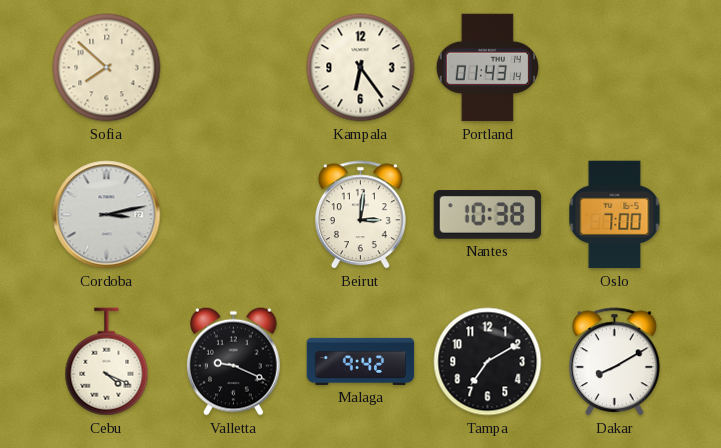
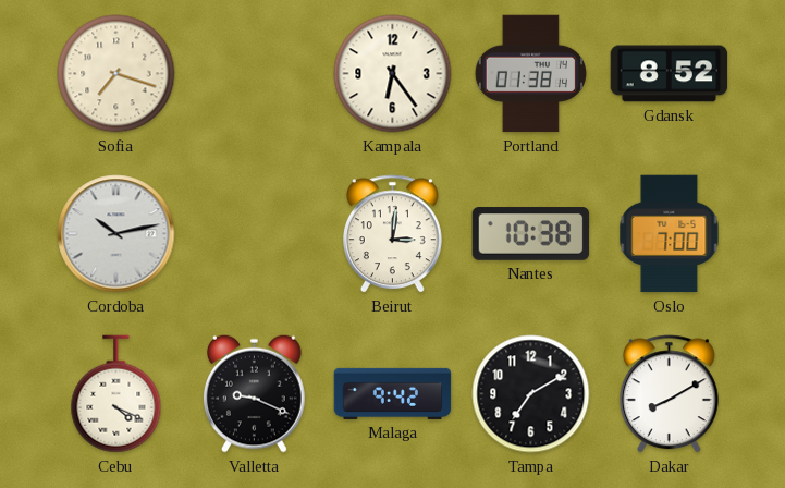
Sofia: 7:52 -> 7:18
Portland: 01:43 -> 01:38
Gdansk: none -> 8:52
Cordoba: 3:13 -> 10:13
